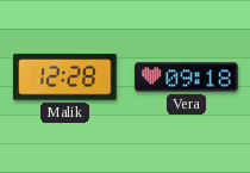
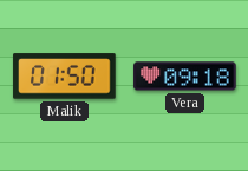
Malik: 12:28 -> 01:50
